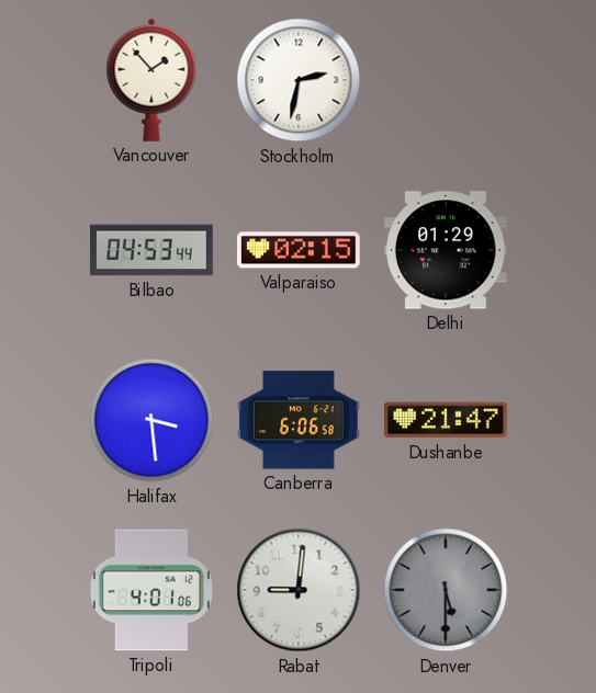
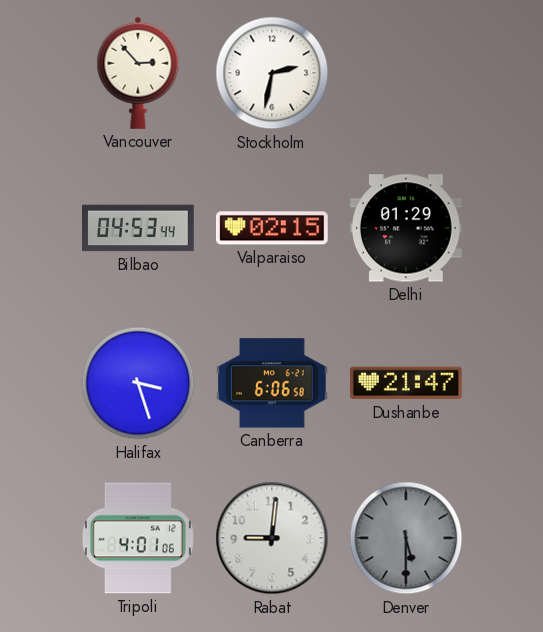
Vancouver: 1:53 -> 2:53
Halifax: 3:29 -> 3:27
